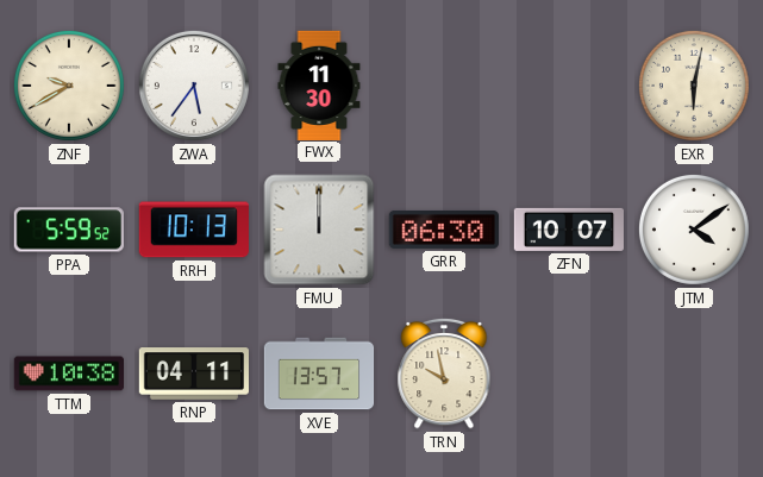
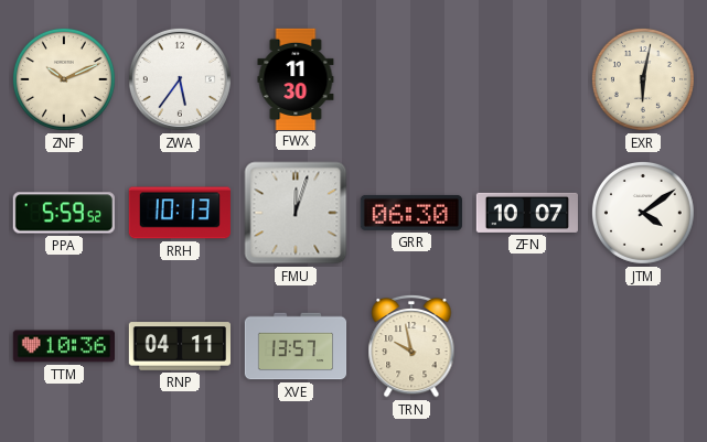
ZNF: 9:40 -> 10:11
FMU: 12:00 -> 12:03
TTM: 10:38 -> 10:36
